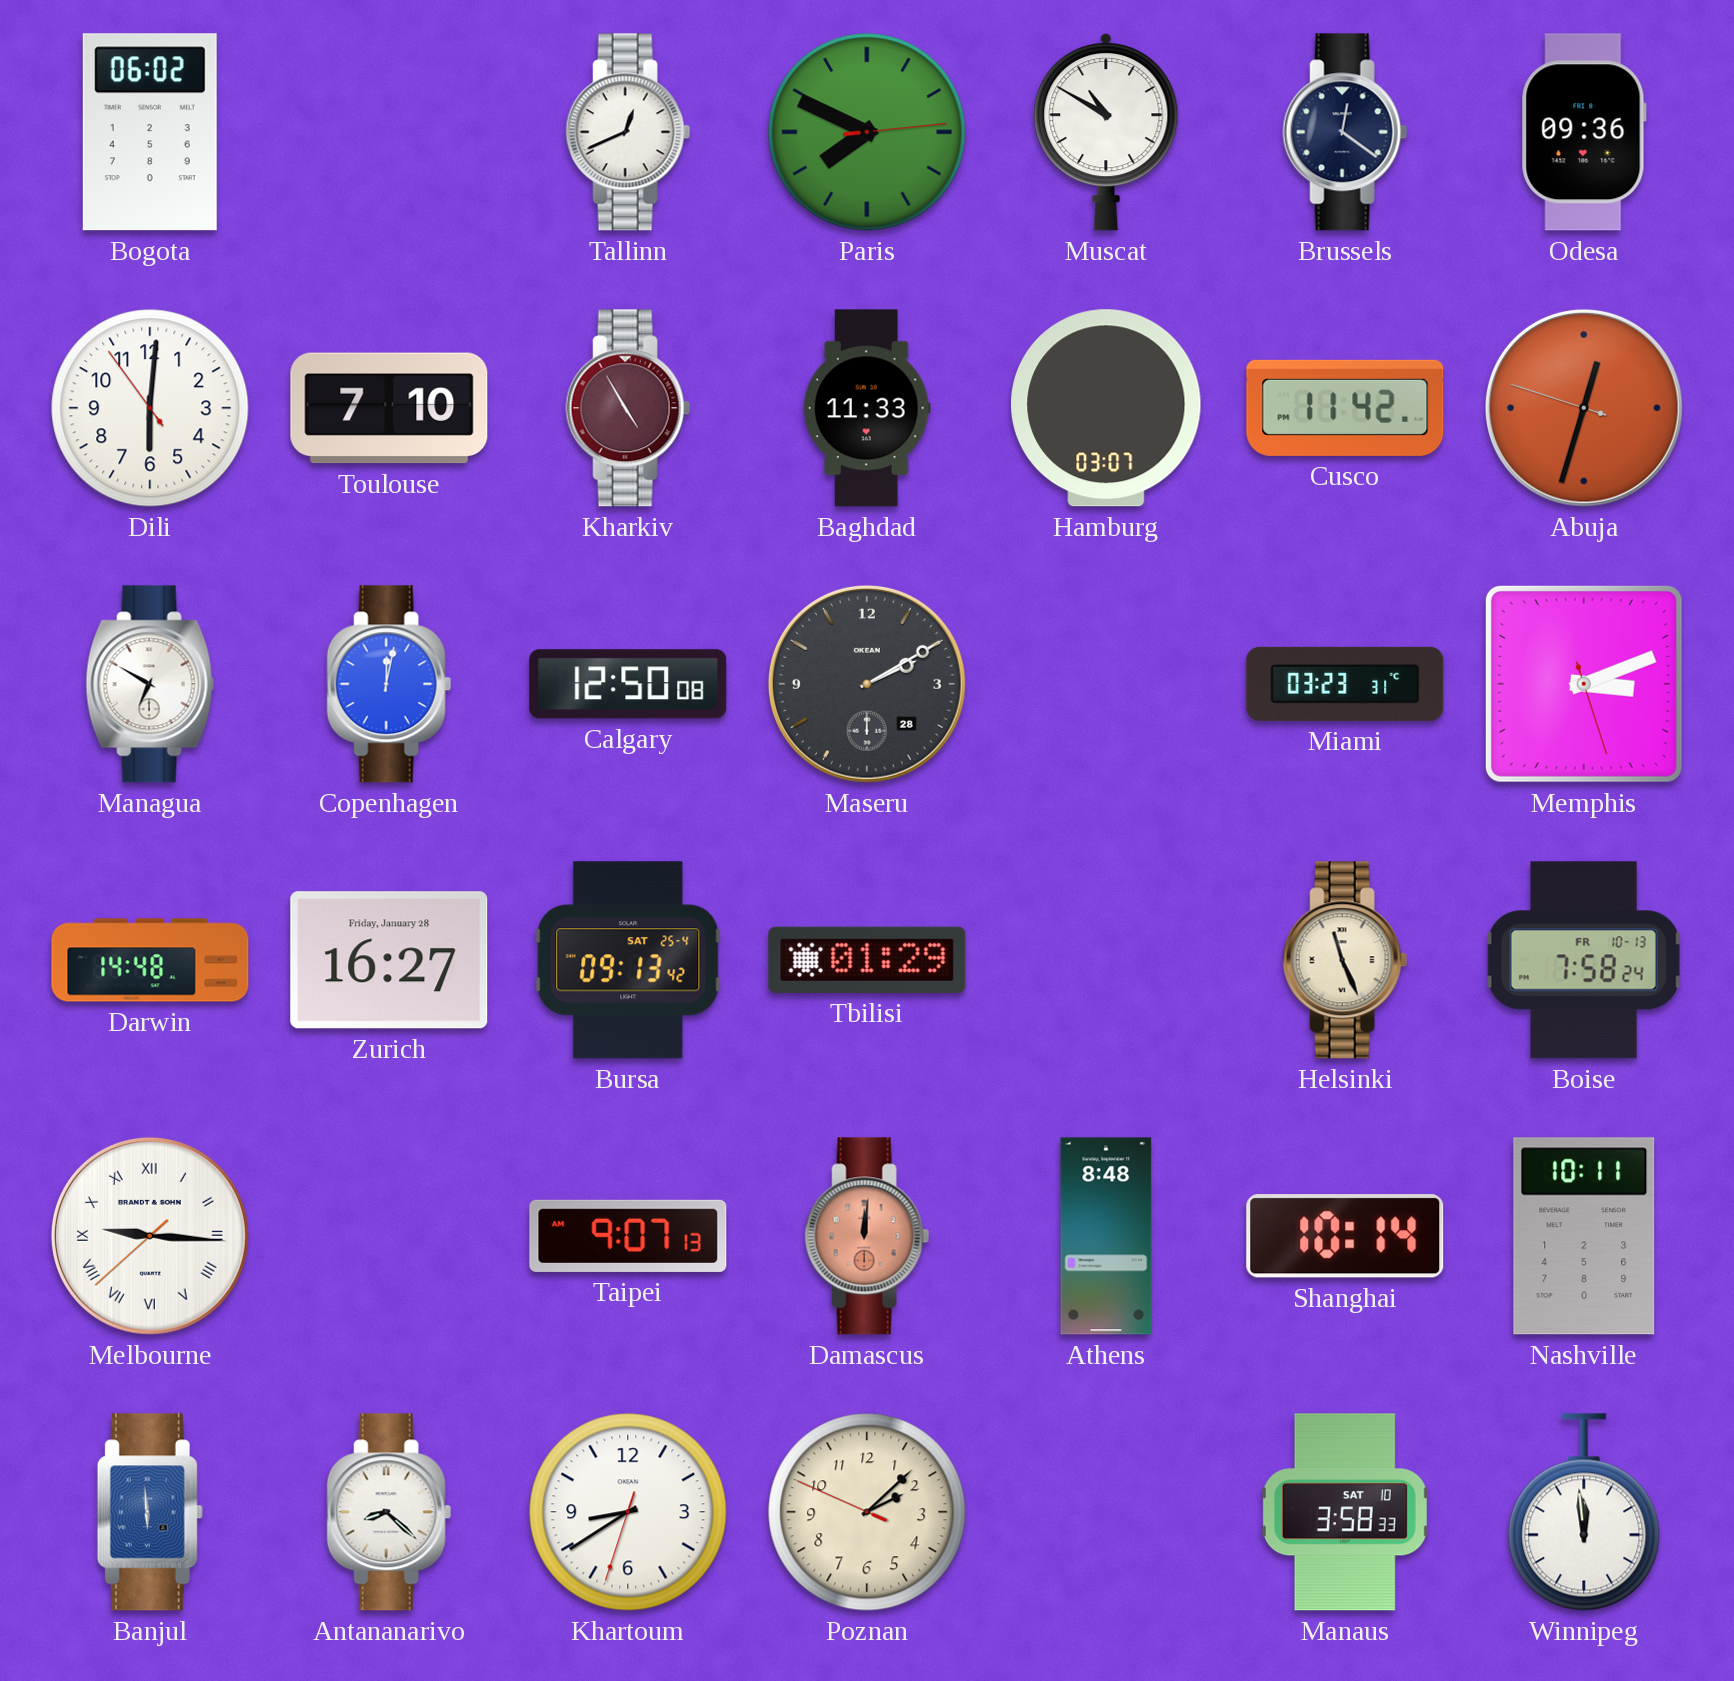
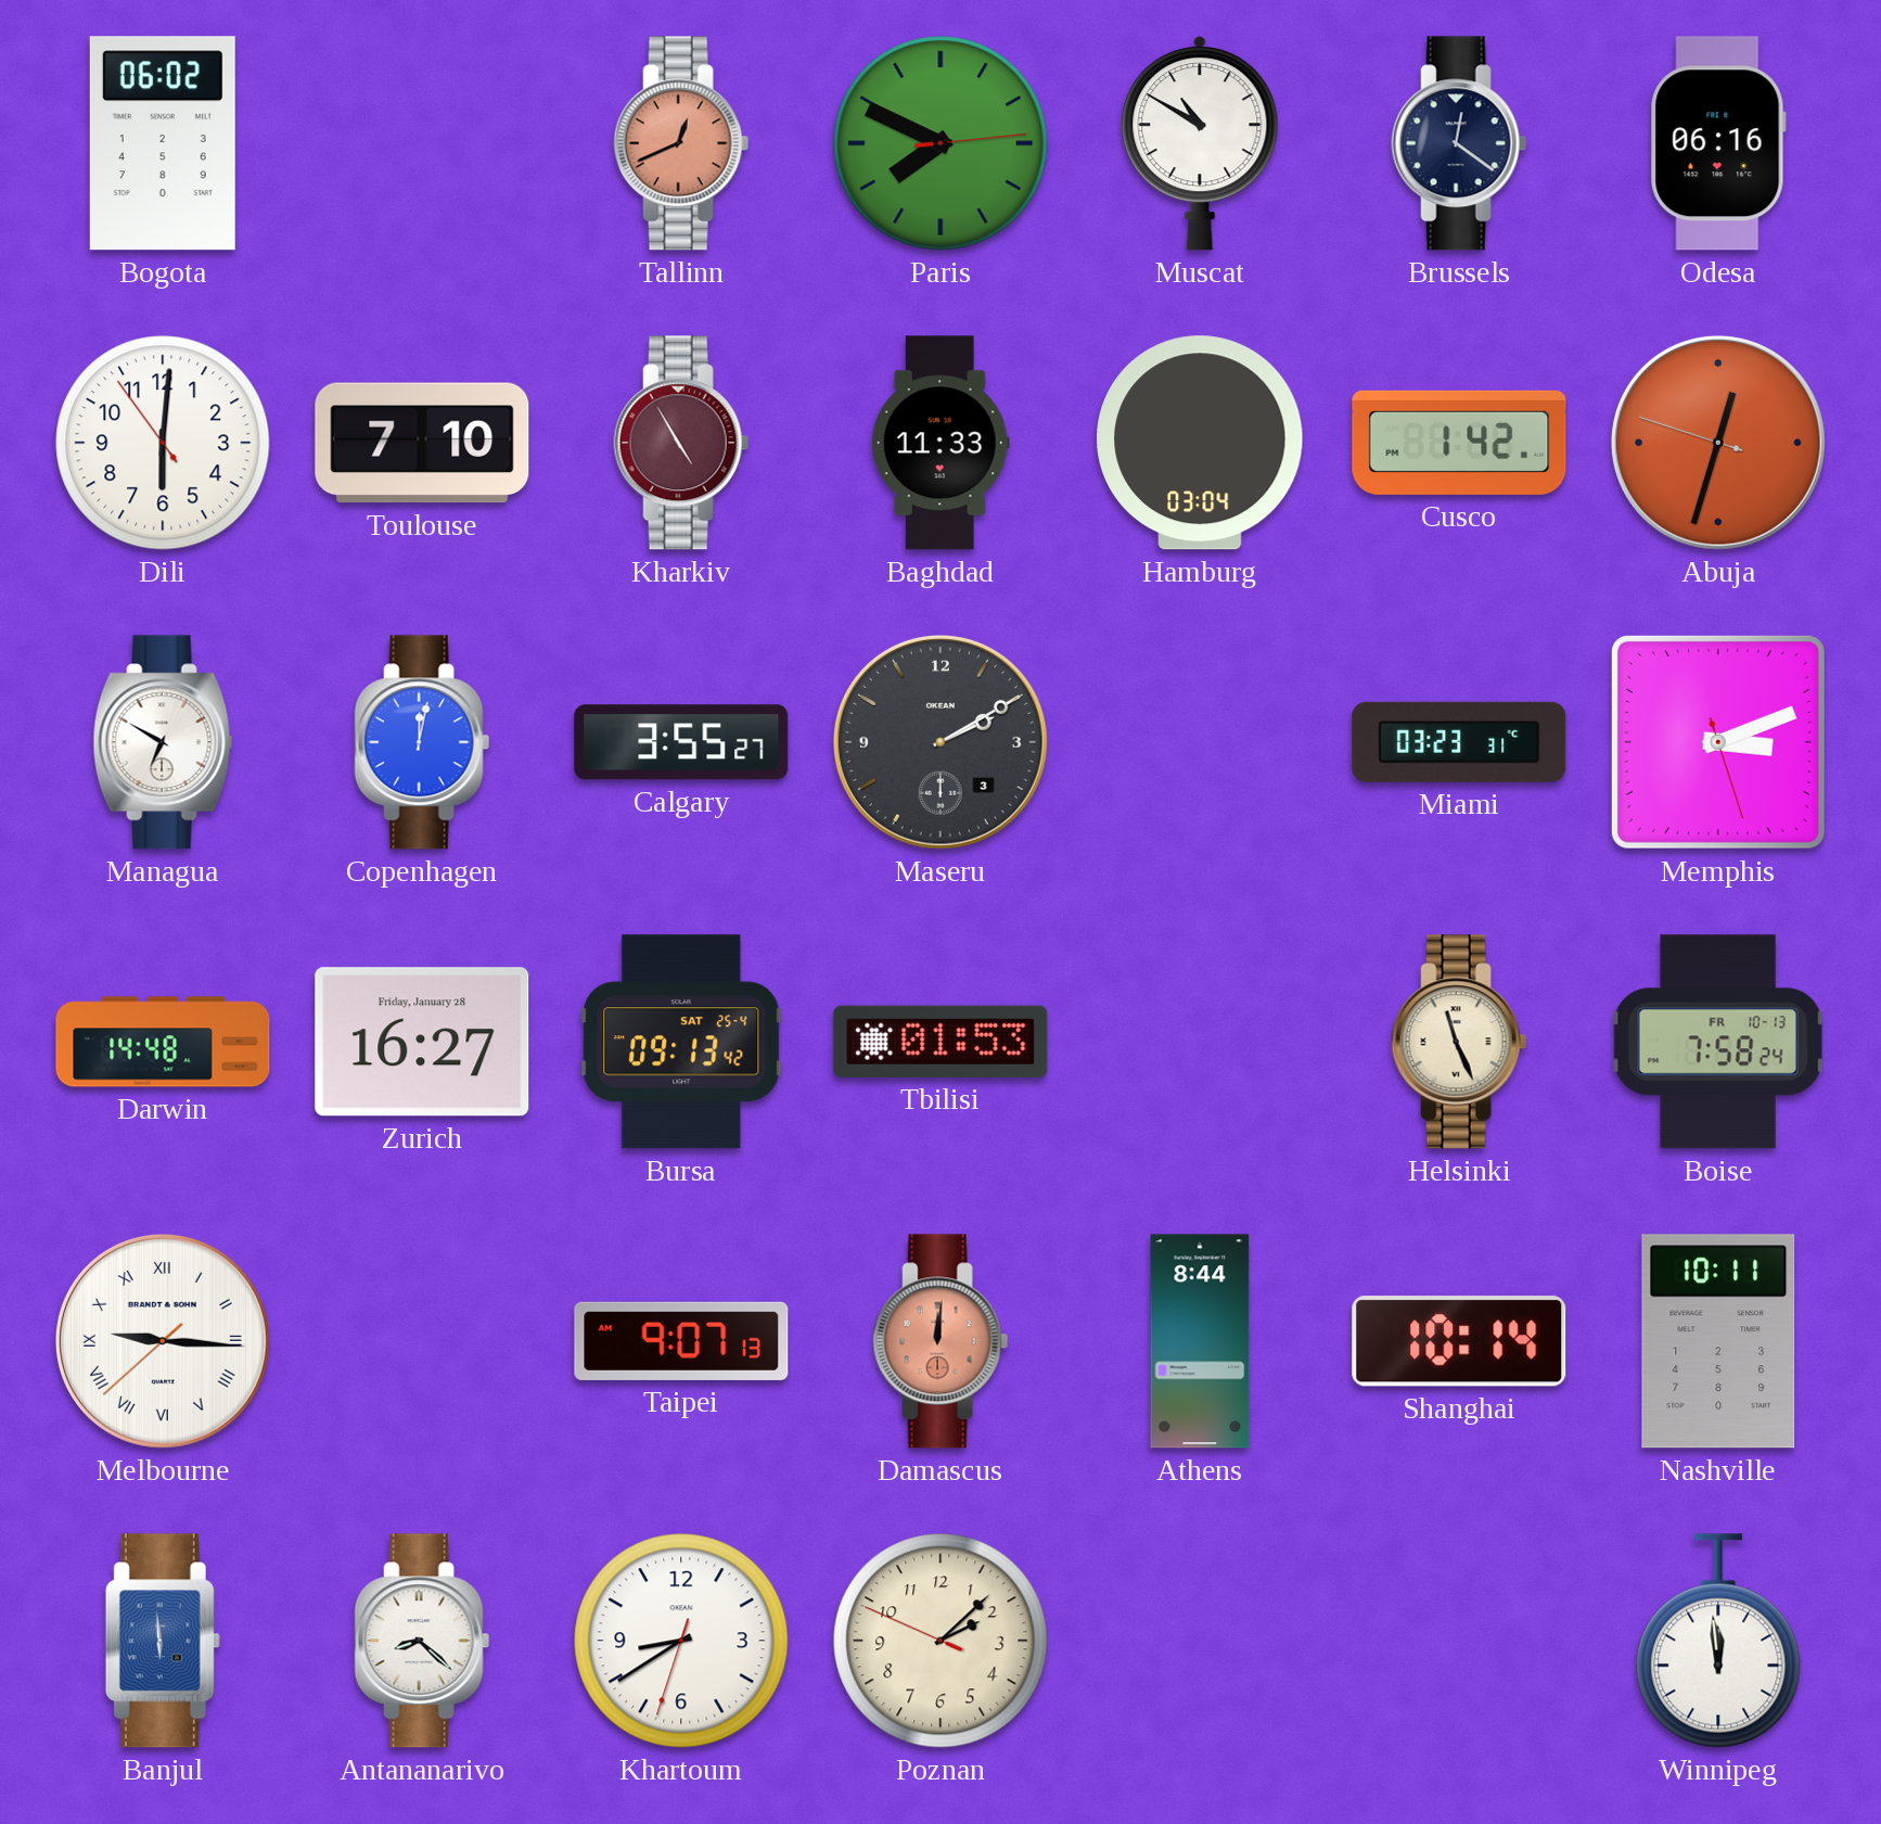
Tallinn dial: white -> salmon
Odesa: 09:36 -> 06:16
Hamburg: 03:07 -> 03:04
Cusco: 11:42 -> 1:42
Calgary: 12:50 -> 3:55
Maseru date: 28 -> 3
Tbilisi: 01:29 -> 01:53
Athens: 8:48 -> 8:44
Manaus: 3:58 -> none
